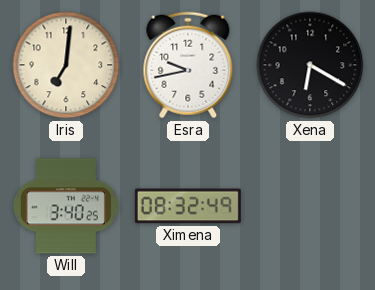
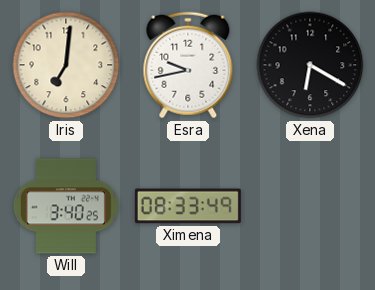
Ximena: 08:32 -> 08:33
